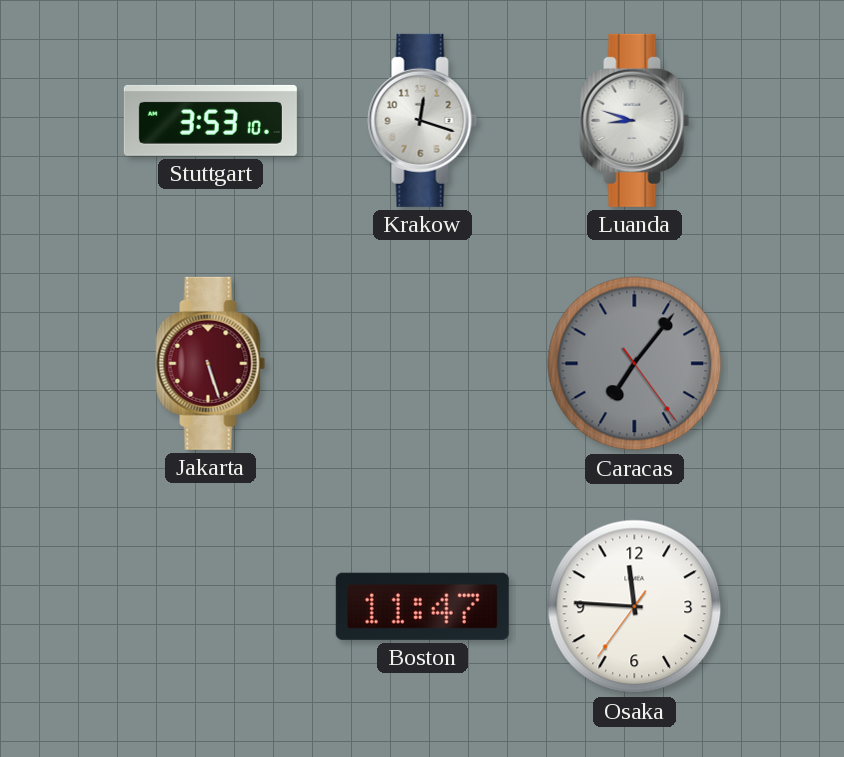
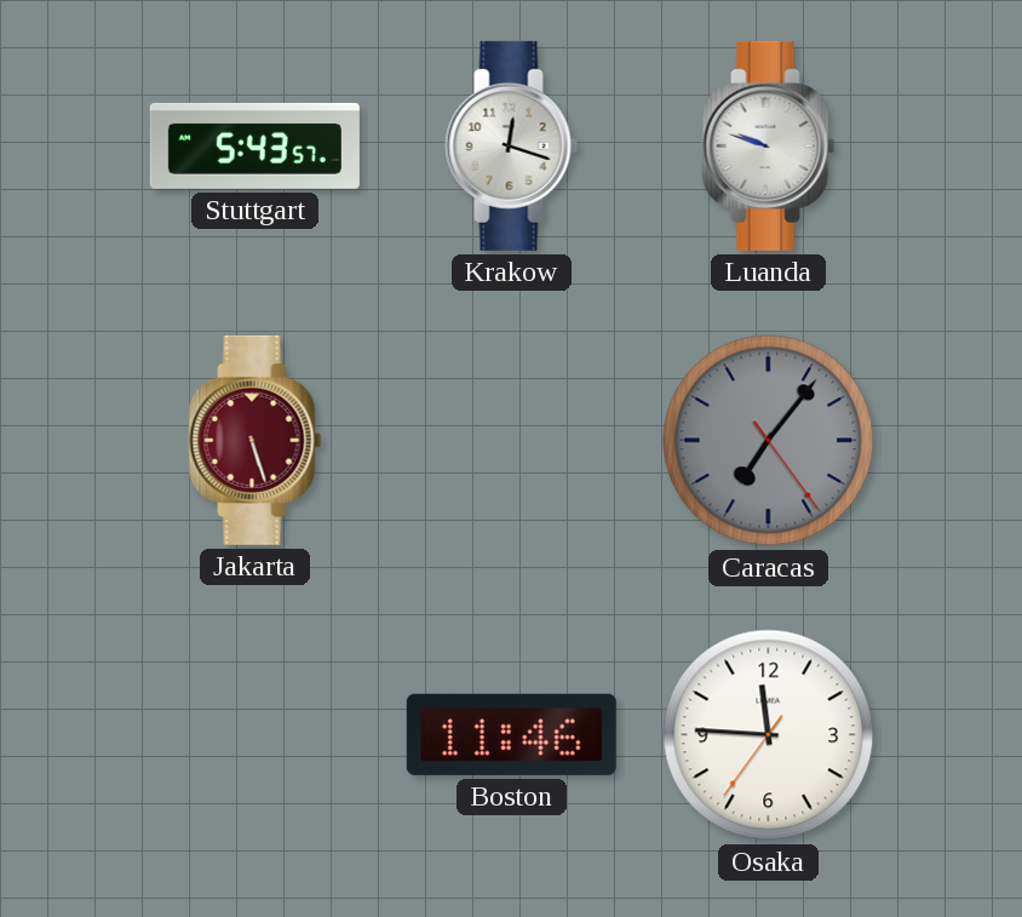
Stuttgart: 3:53 -> 5:43
Luanda: 8:48 -> 9:48
Boston: 11:47 -> 11:46
